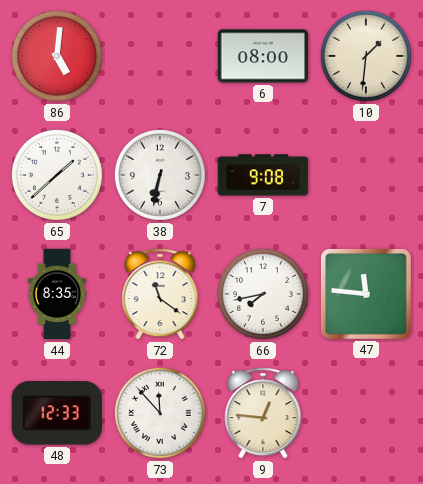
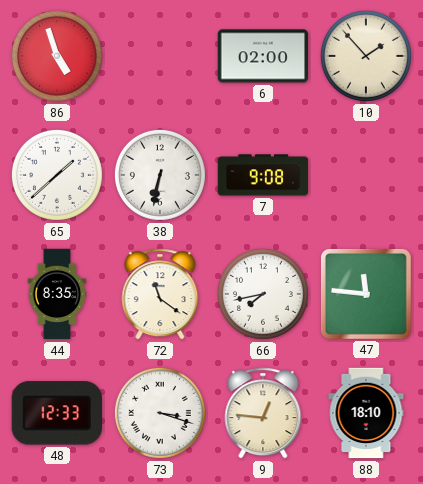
86: 5:01 -> 4:57
6: 08:00 -> 02:00
10: 1:31 -> 1:53
73: 11:53 -> 3:18
88: none -> 18:10
